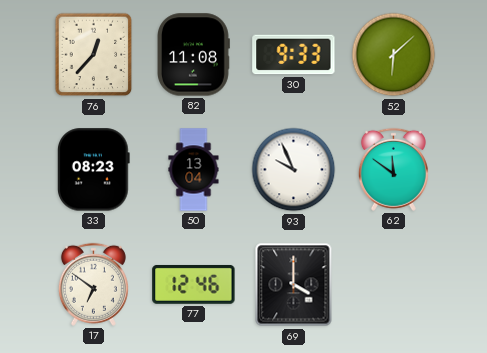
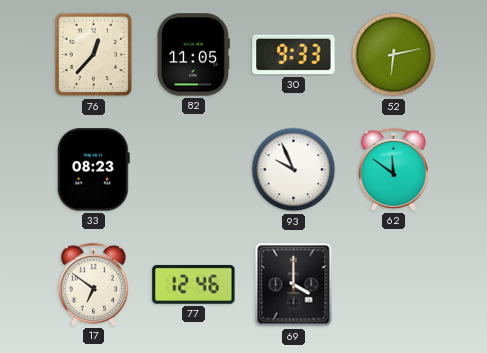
82: 11:08 -> 11:05
52: 6:08 -> 6:13
50: 13:04 -> none
